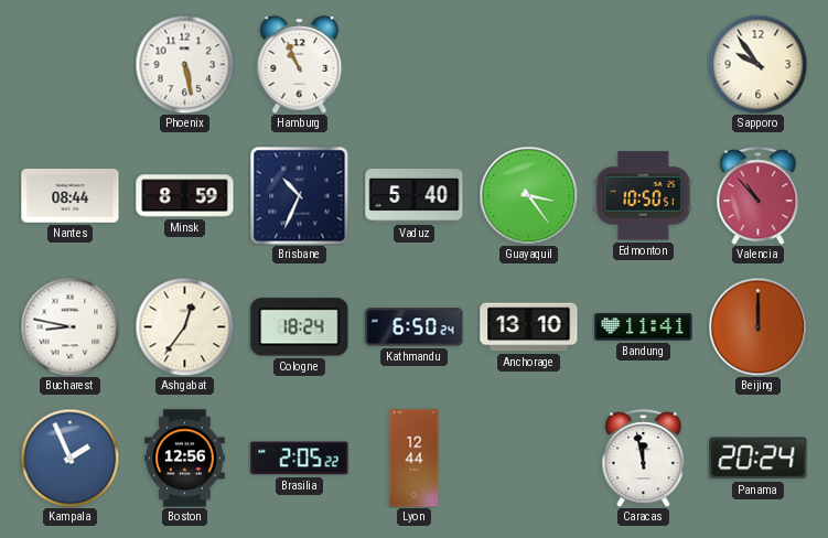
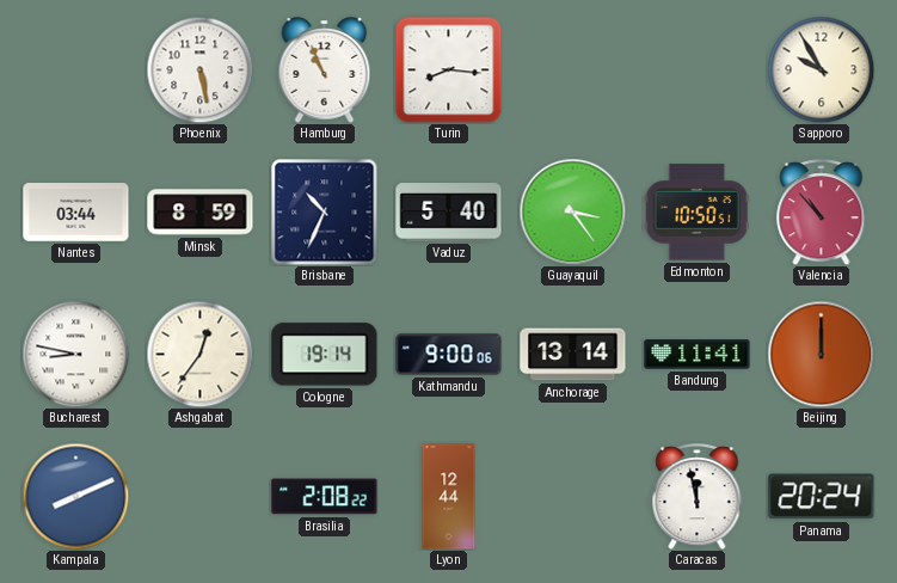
Turin: none -> 8:16
Sapporo: 9:54 -> 9:55
Nantes: 08:44 -> 03:44
Cologne: 18:24 -> 19:14
Kathmandu: 6:50 -> 9:00
Anchorage: 13:10 -> 13:14
Kampala: 1:56 -> 8:11
Boston: 12:56 -> none
Brasilia: 2:05 -> 2:08
